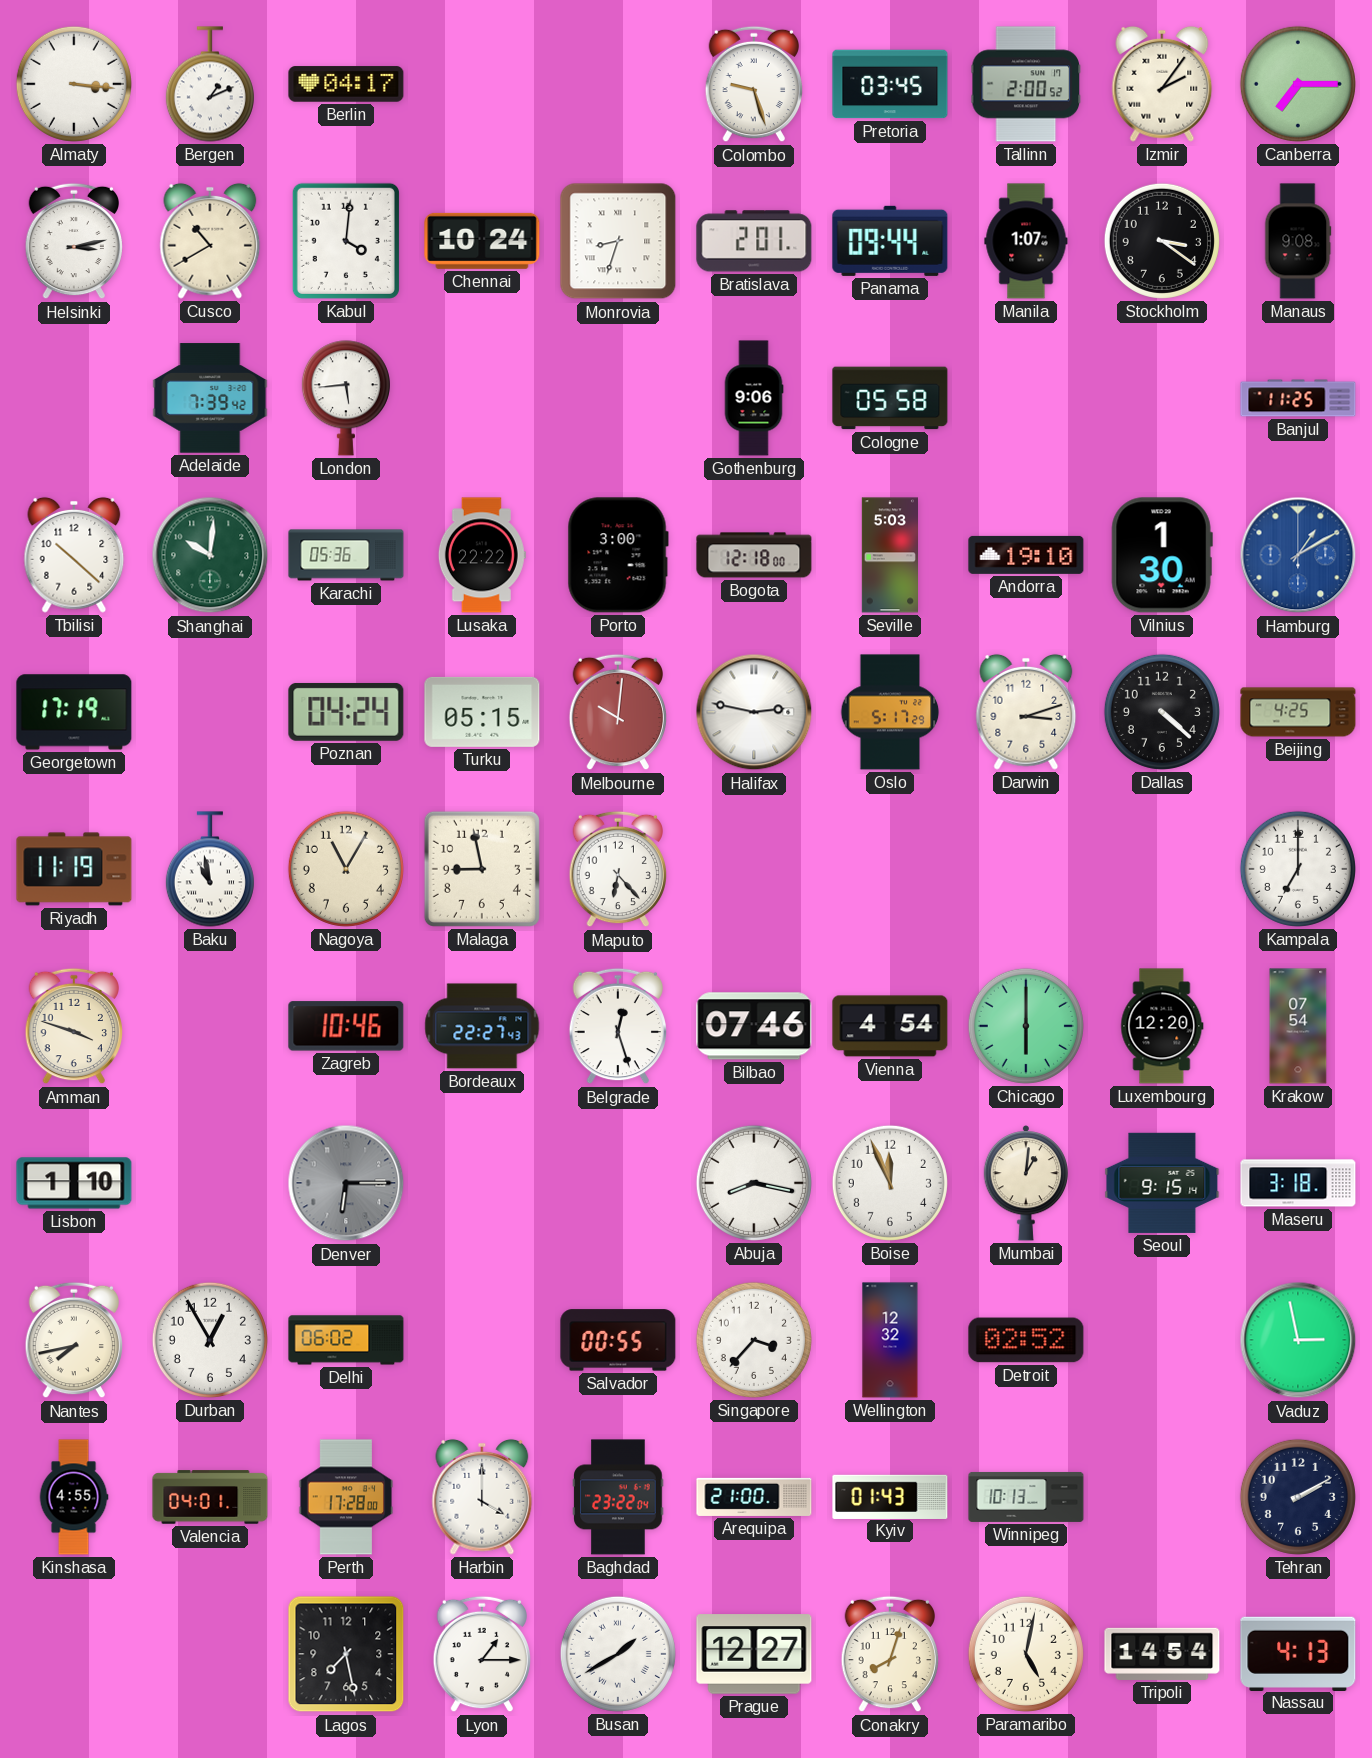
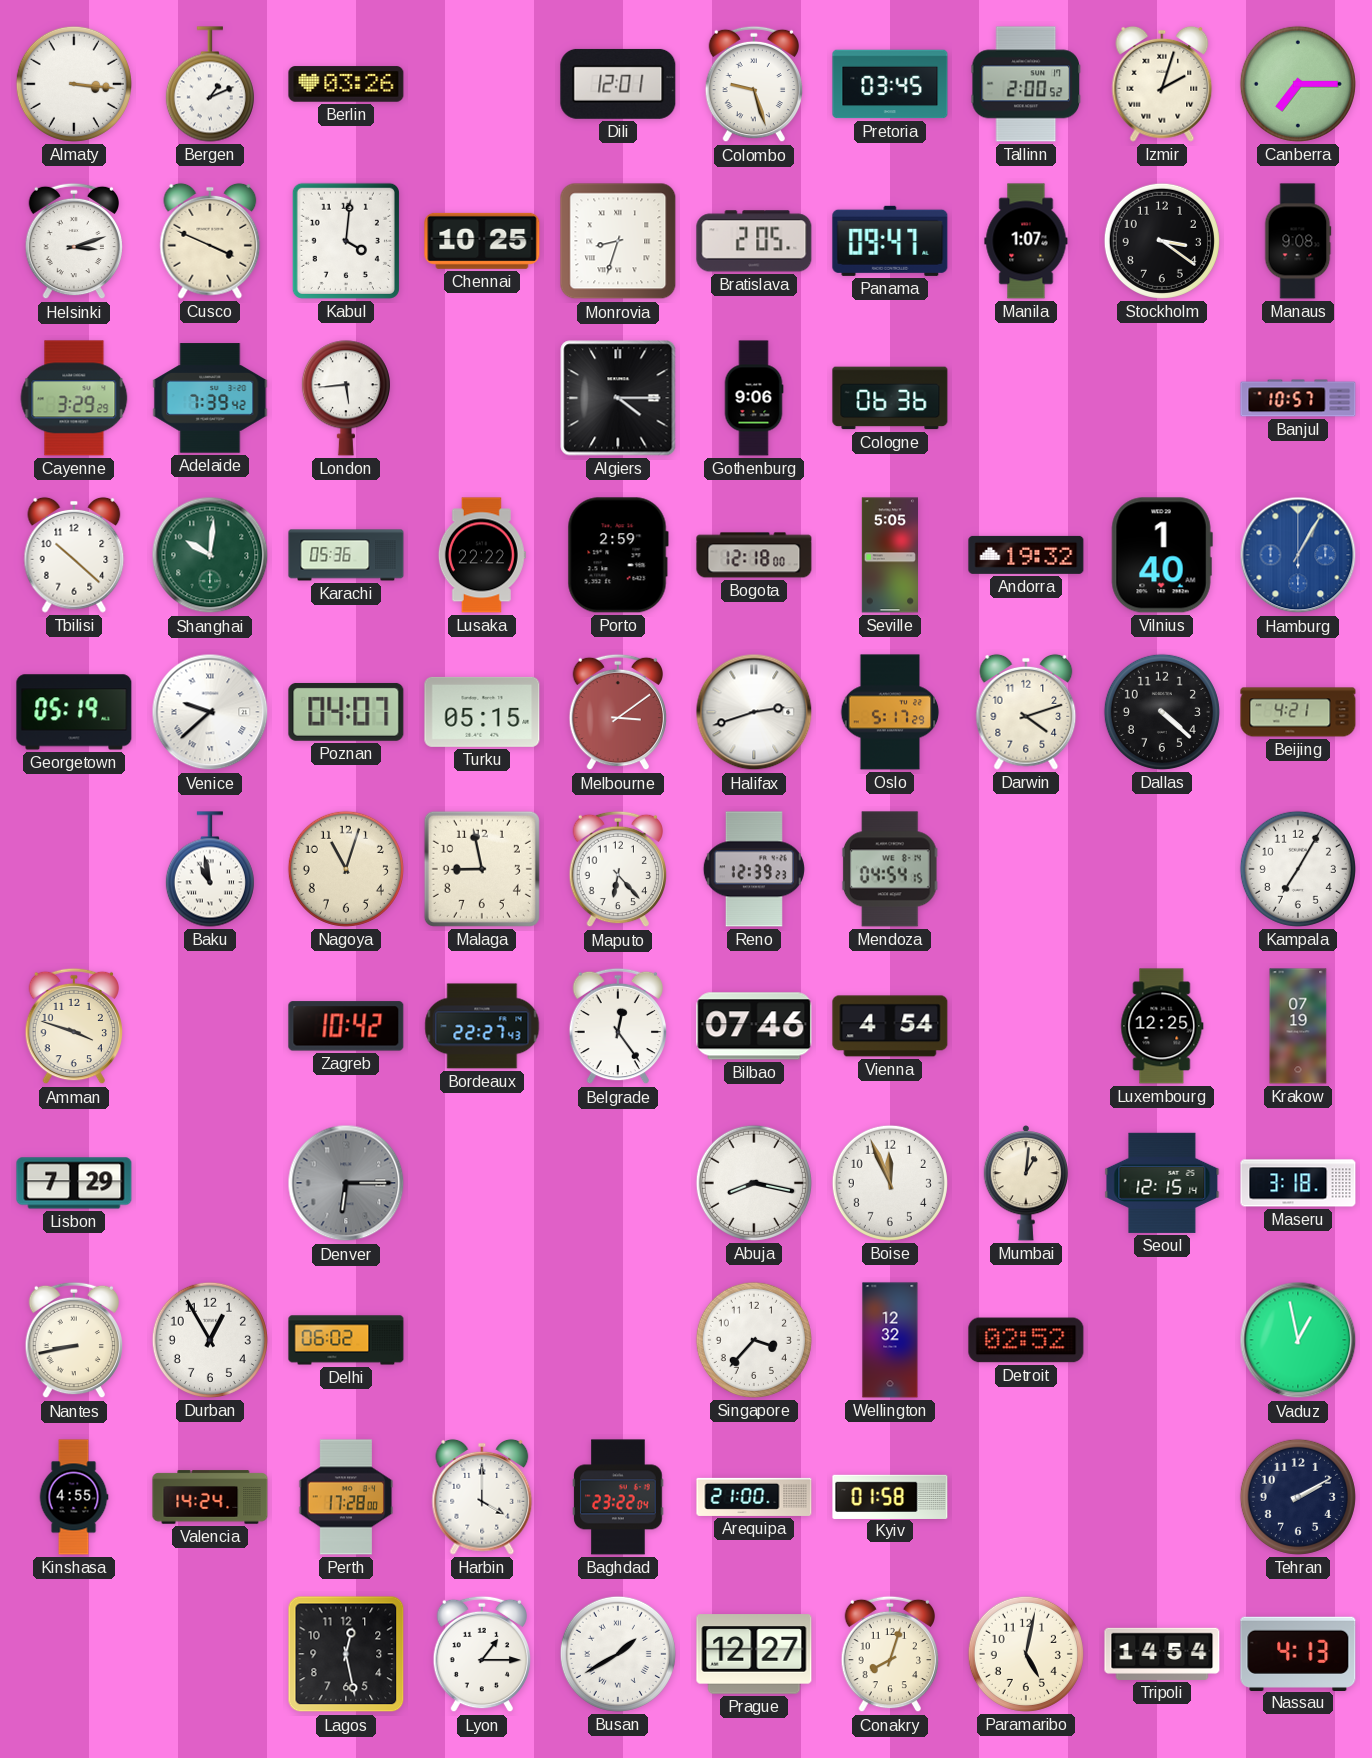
Berlin: 04:17 -> 03:26
Dili: none -> 12:01
Izmir: 2:06 -> 2:03
Helsinki: 3:13 -> 3:12
Cusco: 10:40 -> 3:49
Chennai: 10:24 -> 10:25
Bratislava: 2:01 -> 2:05
Panama: 09:44 -> 09:47
Cayenne: none -> 3:29
Algiers: none -> 4:15
Cologne: 05:58 -> 06:36
Banjul: 11:25 -> 10:57
Porto: 3:00 -> 2:59
Seville: 5:03 -> 5:05
Andorra: 19:10 -> 19:32
Vilnius: 1:30 -> 1:40
Hamburg: 1:10 -> 1:05
Georgetown: 17:19 -> 05:19
Venice: none -> 9:38
Poznan: 04:24 -> 04:07
Melbourne: 10:01 -> 3:09
Halifax: 2:47 -> 2:42
Darwin: 3:12 -> 4:12
Beijing: 4:25 -> 4:21
Riyadh: 11:19 -> none
Nagoya: 11:05 -> 11:03
Reno: none -> 12:39
Mendoza: none -> 04:54
Kampala: 7:00 -> 7:05
Zagreb: 10:46 -> 10:42
Belgrade: 12:27 -> 12:24
Chicago: 6:00 -> none
Luxembourg: 12:20 -> 12:25
Krakow: 07:54 -> 07:19
Lisbon: 1:10 -> 7:29
Seoul: 9:15 -> 12:15
Nantes: 7:43 -> 8:43
Salvador: 00:55 -> none
Vaduz: 2:58 -> 12:58
Valencia: 04:01 -> 14:24
Kyiv: 01:43 -> 01:58
Winnipeg: 10:13 -> none
Lagos: 7:28 -> 12:28
